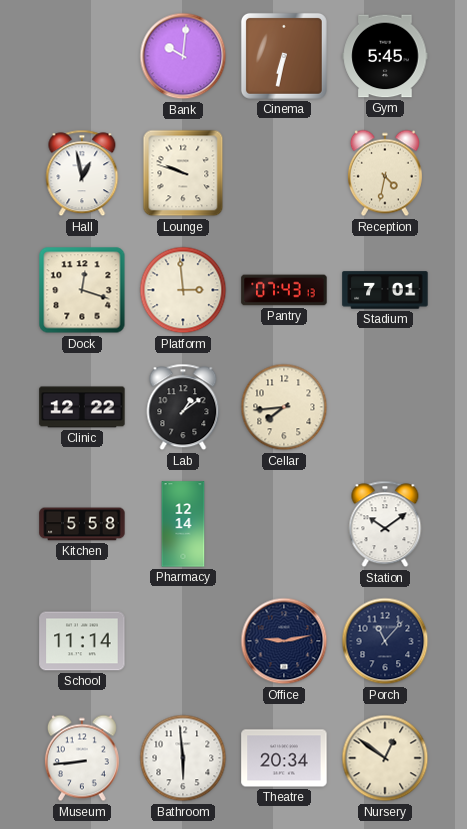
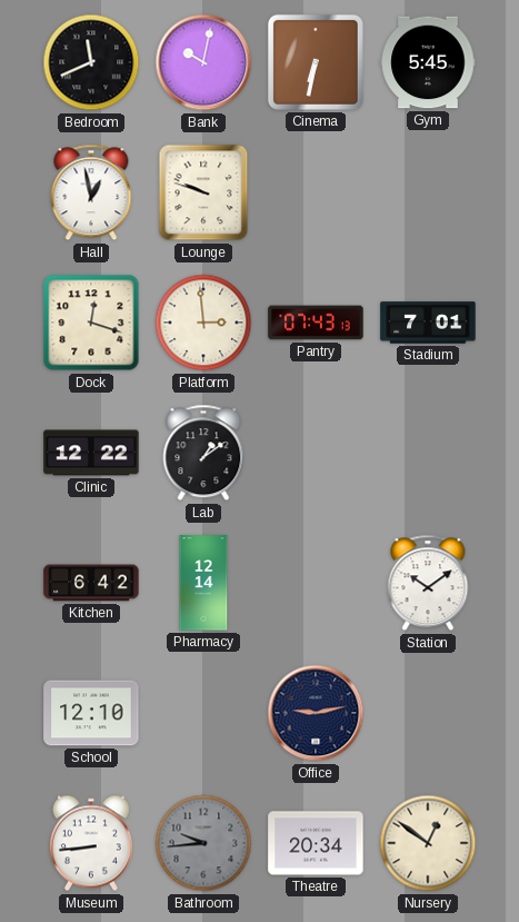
Bedroom: none -> 11:41
Bank: 10:01 -> 10:02
Reception: 4:32 -> none
Cellar: 7:44 -> none
Kitchen: 5:58 -> 6:42
School: 11:14 -> 12:10
Porch: 11:07 -> none
Bathroom: 5:59 -> 9:44
Bathroom dial: white -> grey
